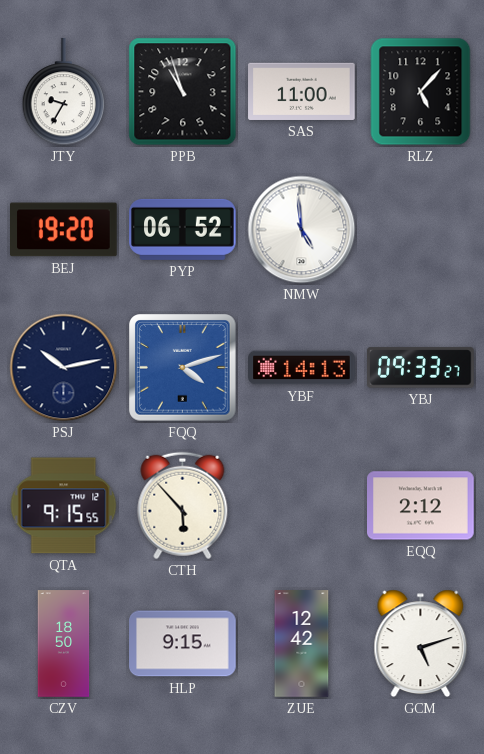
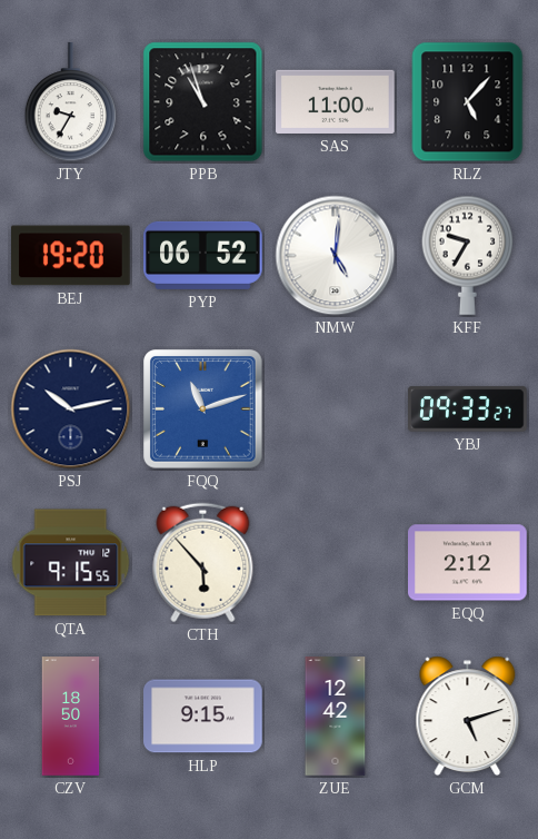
NMW: 4:59 -> 5:01
KFF: none -> 9:35
FQQ: 4:12 -> 11:12
YBF: 14:13 -> none
